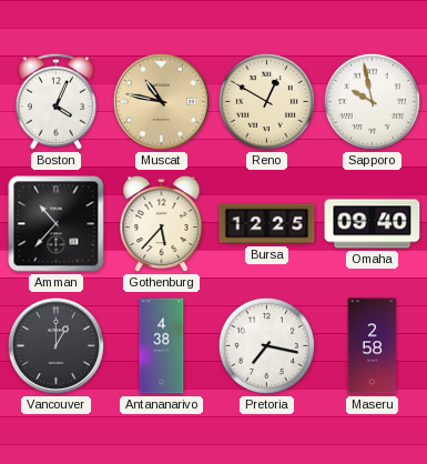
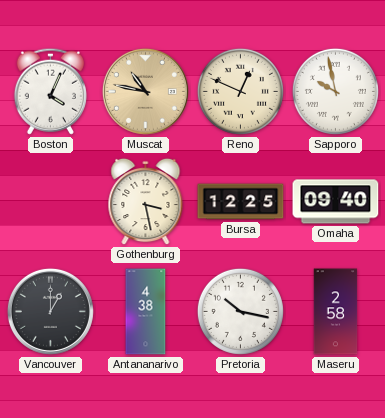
Reno: 12:50 -> 12:49
Amman: 10:37 -> none
Gothenburg: 5:37 -> 3:28
Pretoria: 7:17 -> 10:17
